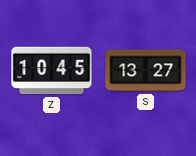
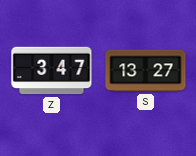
Z: 10:45 -> 3:47
